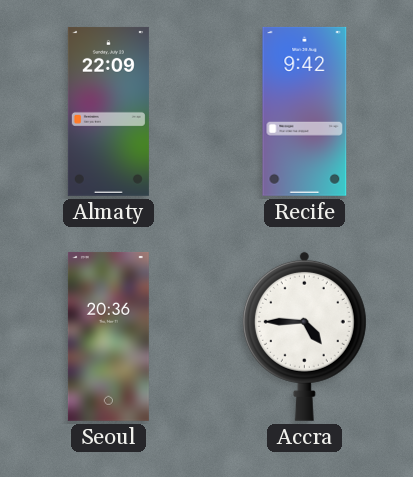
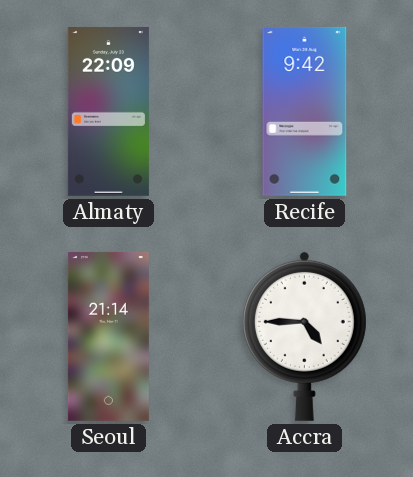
Seoul: 20:36 -> 21:14
